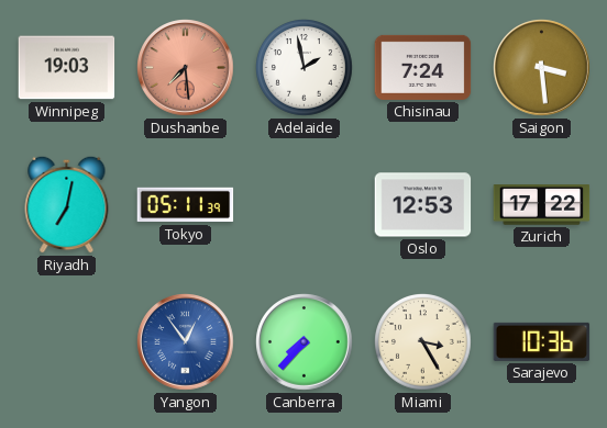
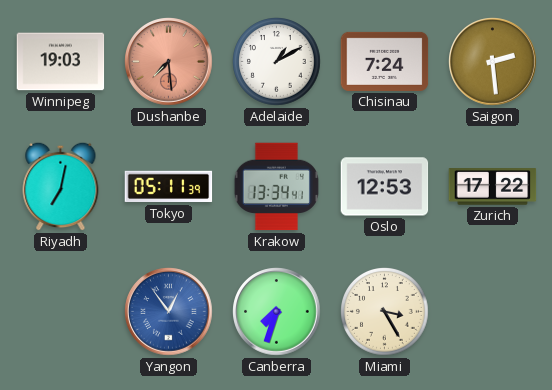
Adelaide: 1:58 -> 1:10
Saigon: 3:29 -> 2:29
Krakow: none -> 13:34
Canberra: 7:37 -> 7:33
Sarajevo: 10:36 -> none
